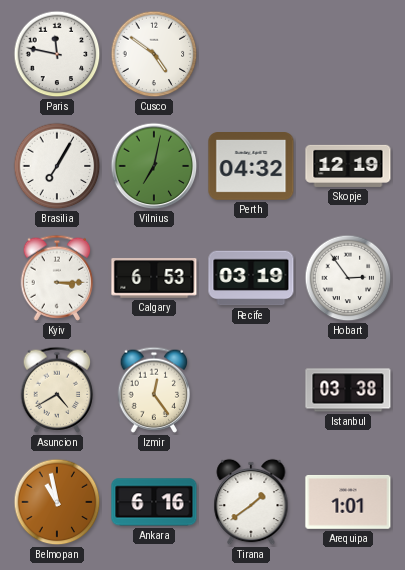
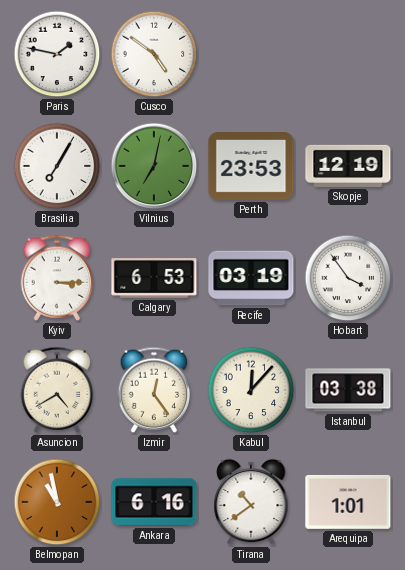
Paris: 11:47 -> 1:47
Perth: 04:32 -> 23:53
Hobart: 2:54 -> 3:54
Kabul: none -> 12:07
Tirana: 1:39 -> 10:39
